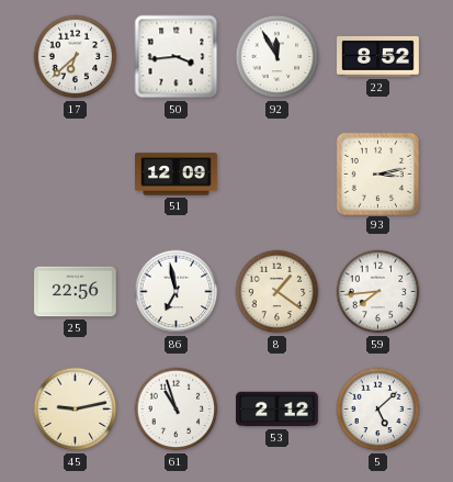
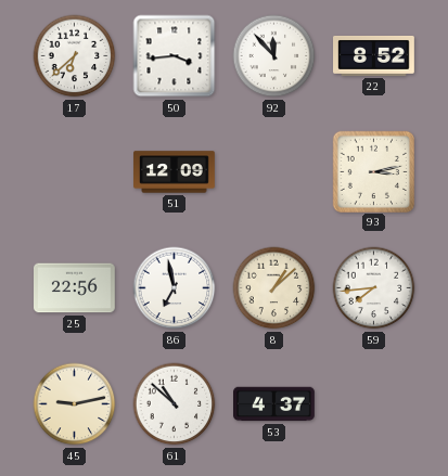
92: 11:55 -> 11:53
8: 1:21 -> 1:08
61: 10:57 -> 10:52
53: 2:12 -> 4:37
5: 5:08 -> none
